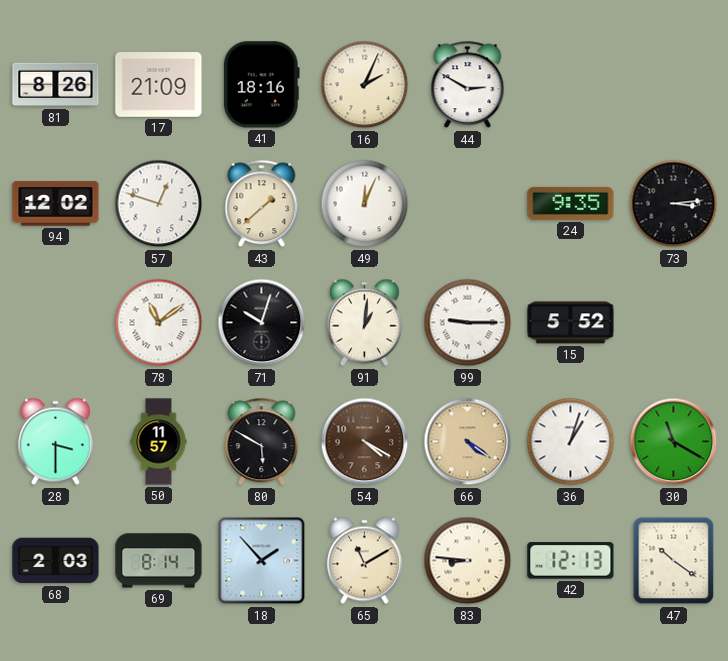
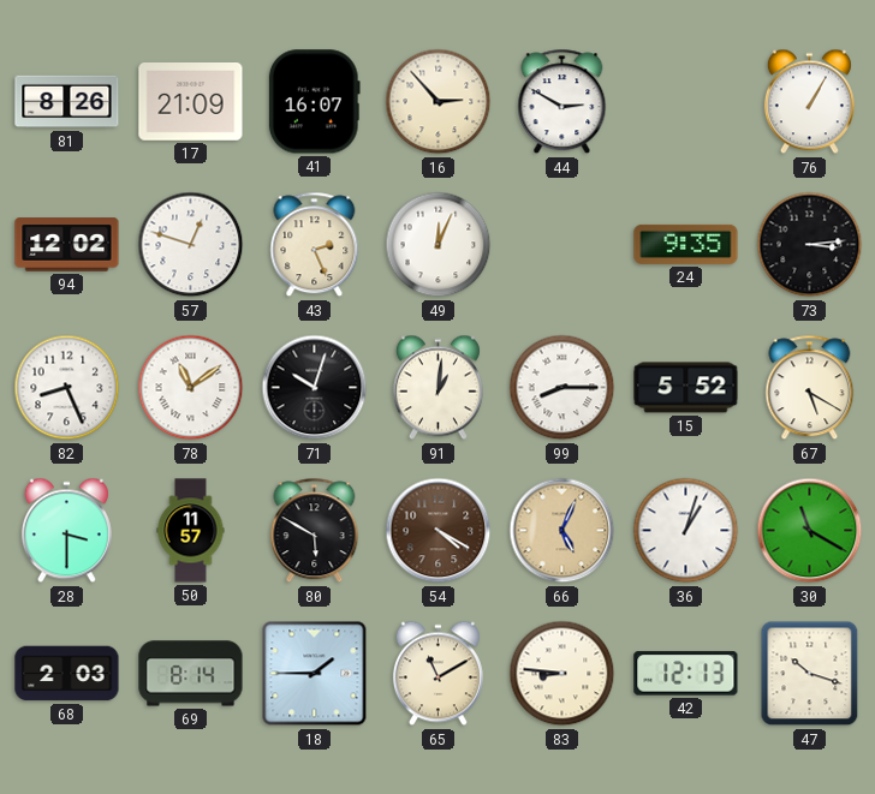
41: 18:16 -> 16:07
16: 2:04 -> 2:53
76: none -> 1:05
43: 1:38 -> 2:26
82: none -> 8:26
99: 9:15 -> 8:15
67: none -> 5:20
66: 4:21 -> 5:04
18: 1:53 -> 1:45
47: 10:21 -> 10:18
